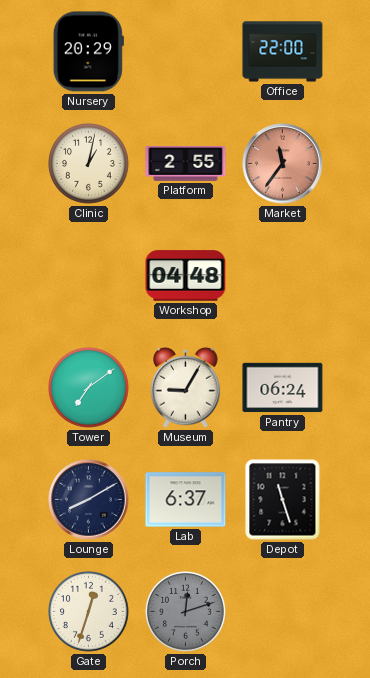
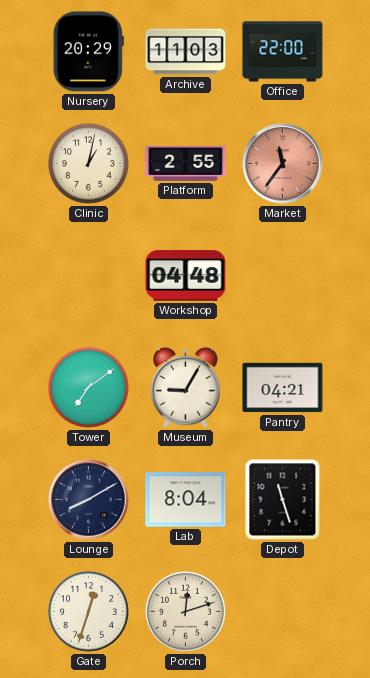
Archive: none -> 11:03
Pantry: 06:24 -> 04:21
Lab: 6:37 -> 8:04
Porch dial: grey -> cream
